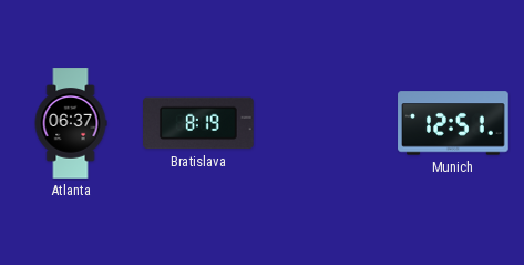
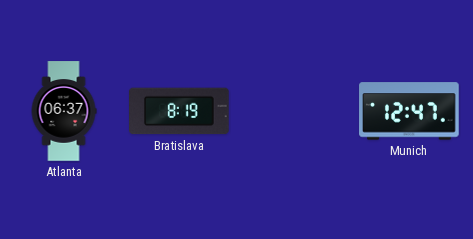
Munich: 12:51 -> 12:47
